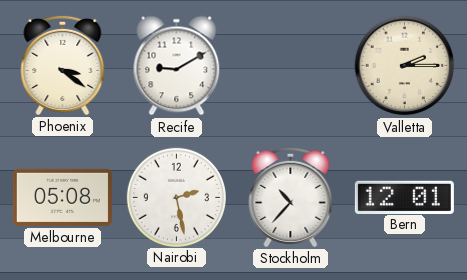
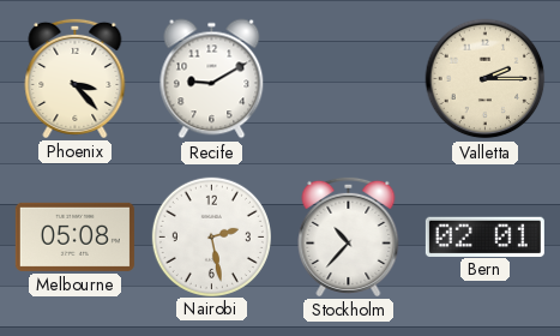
Phoenix: 3:21 -> 3:23
Bern: 12:01 -> 02:01
